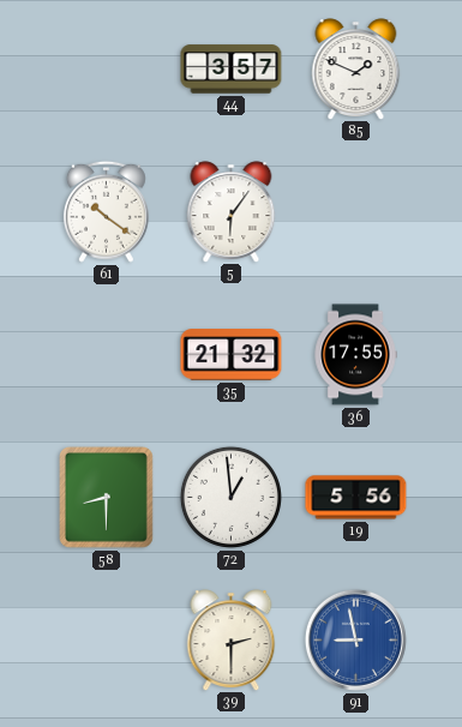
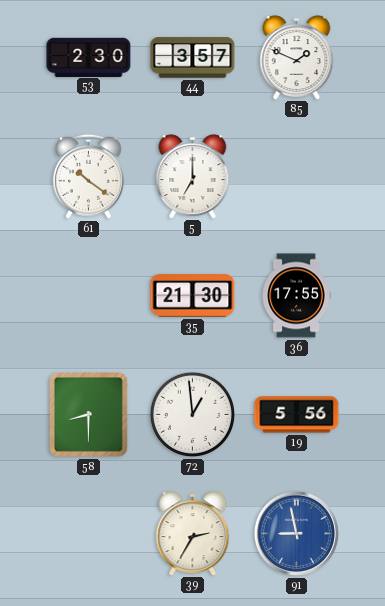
53: none -> 2:30
5: 6:06 -> 7:00
35: 21:32 -> 21:30
39: 2:30 -> 2:35
